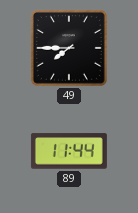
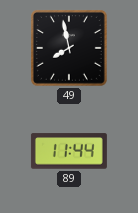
49: 7:45 -> 7:58
